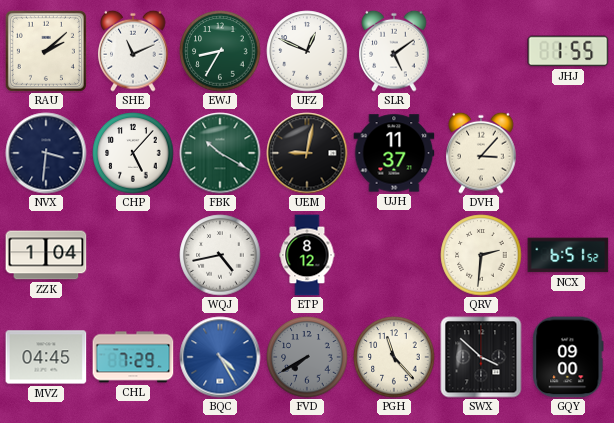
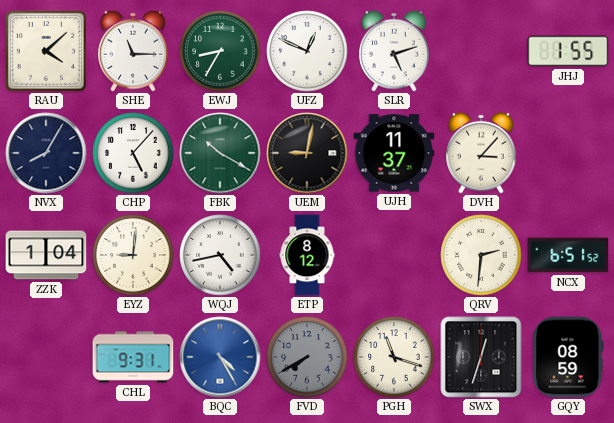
RAU: 2:08 -> 4:08
SHE: 11:11 -> 11:15
SLR: 5:09 -> 5:12
NVX: 3:31 -> 8:05
EYZ: none -> 9:01
MVZ: 04:45 -> none
CHL: 7:29 -> 9:31
PGH: 11:23 -> 11:18
SWX: 3:52 -> 12:33
GQY: 09:00 -> 08:59
